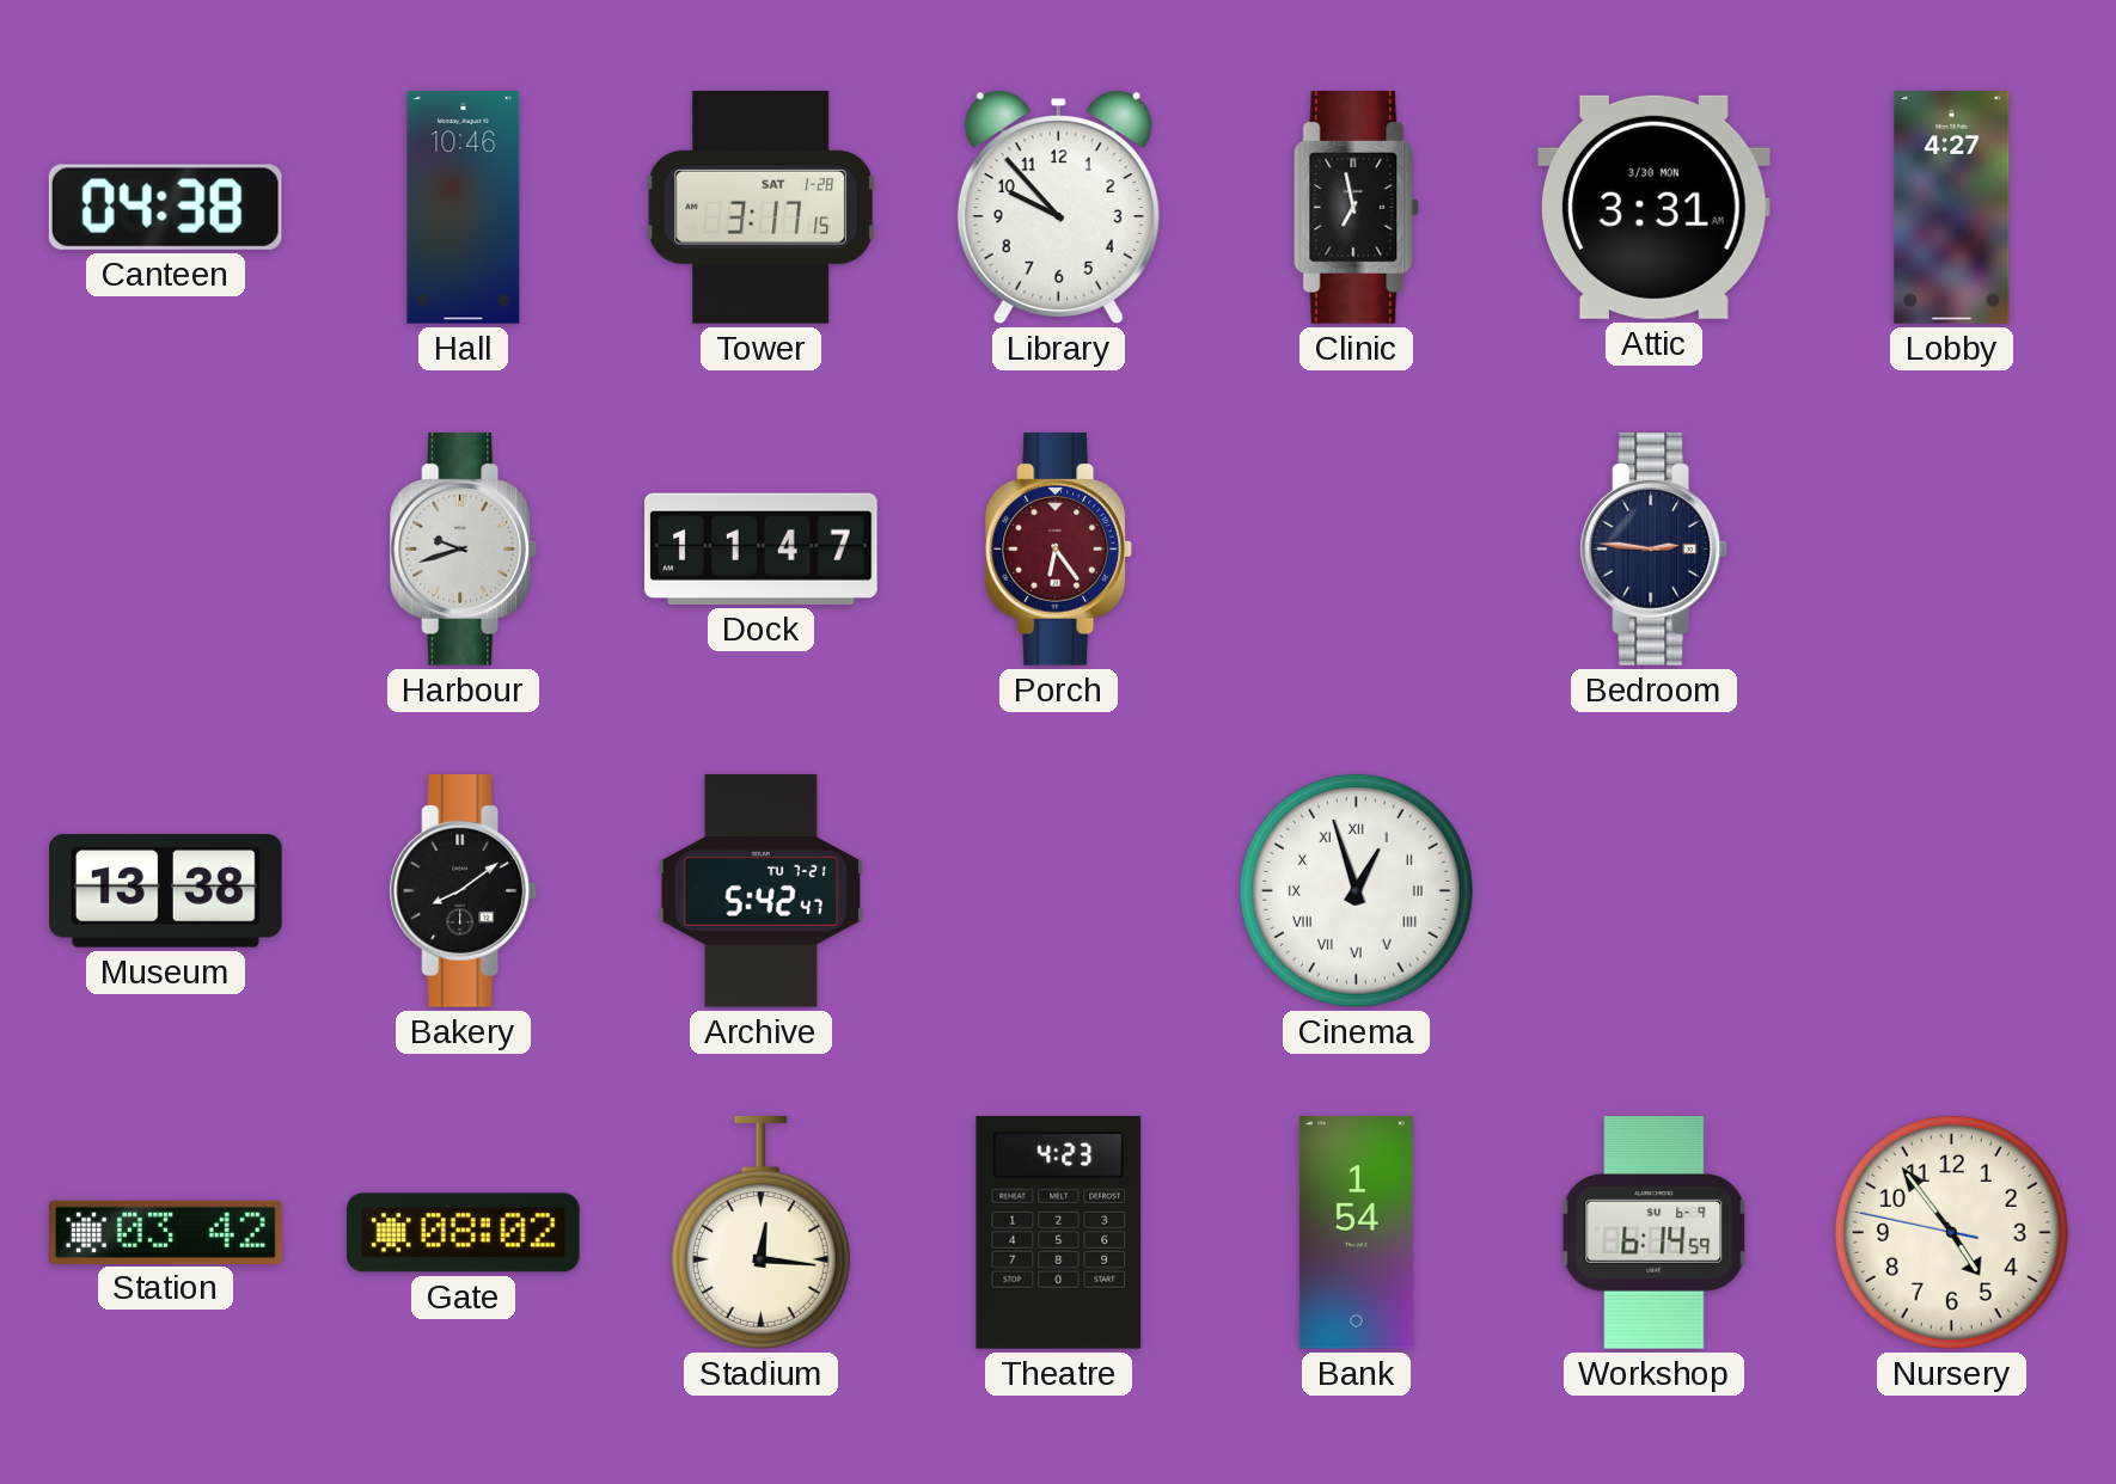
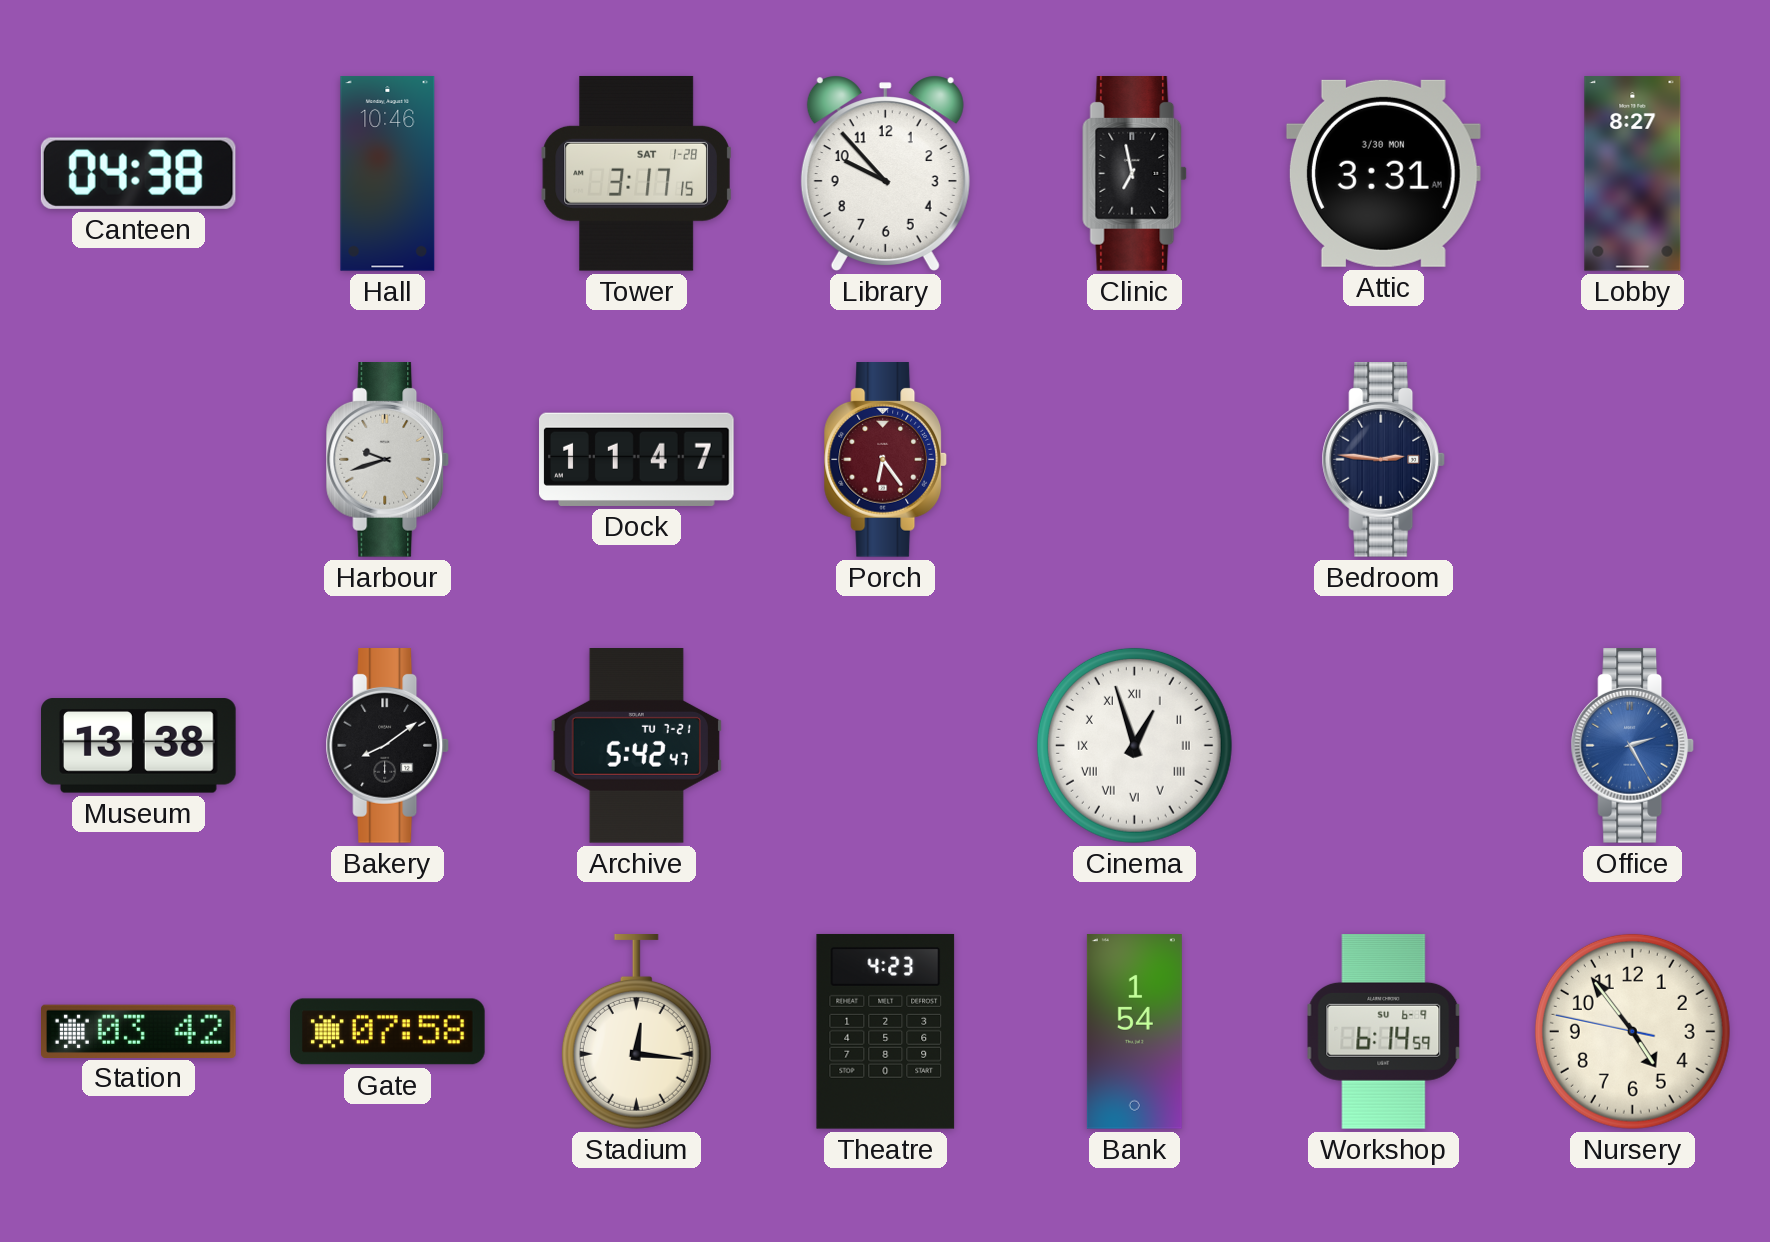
Lobby: 4:27 -> 8:27
Office: none -> 2:25
Gate: 08:02 -> 07:58
